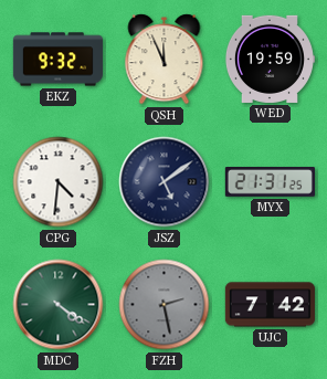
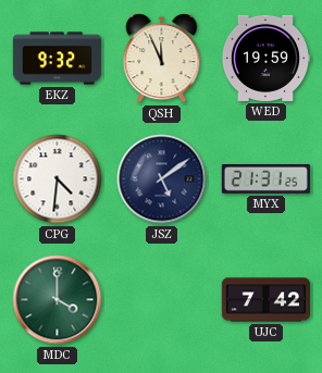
MDC: 4:21 -> 4:00
FZH: 2:28 -> none
